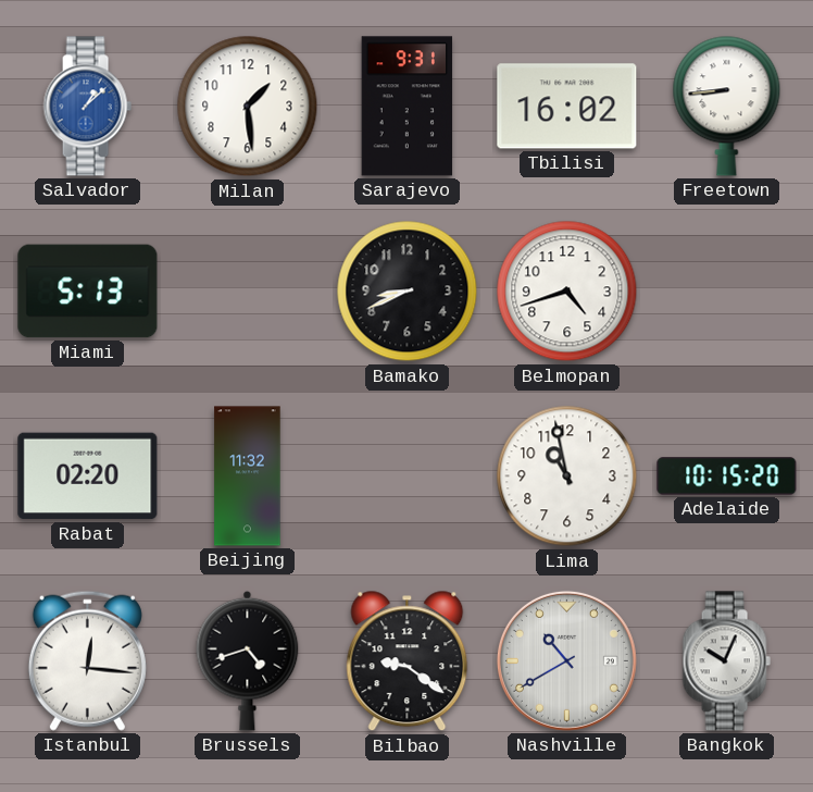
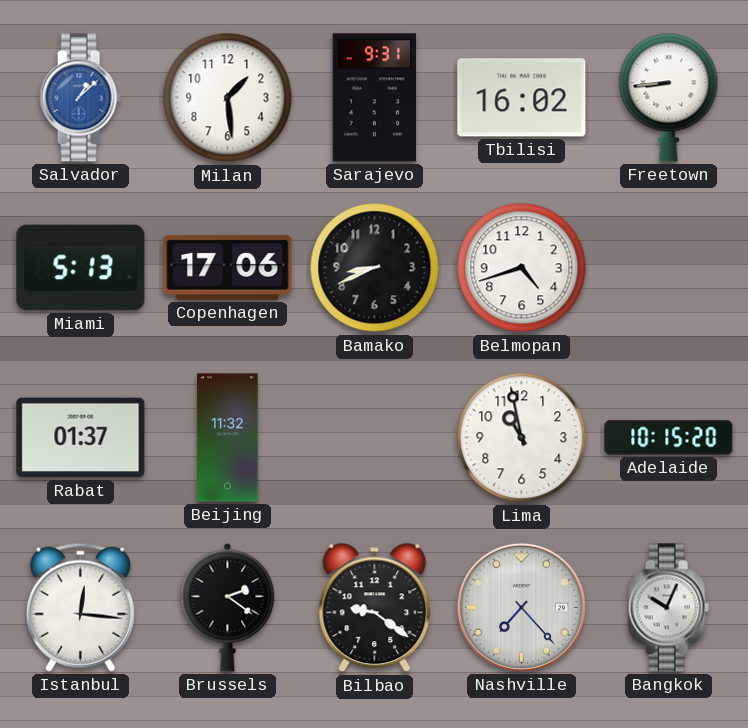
Copenhagen: none -> 17:06
Rabat: 02:20 -> 01:37
Brussels: 4:42 -> 2:21
Nashville: 10:40 -> 7:23
